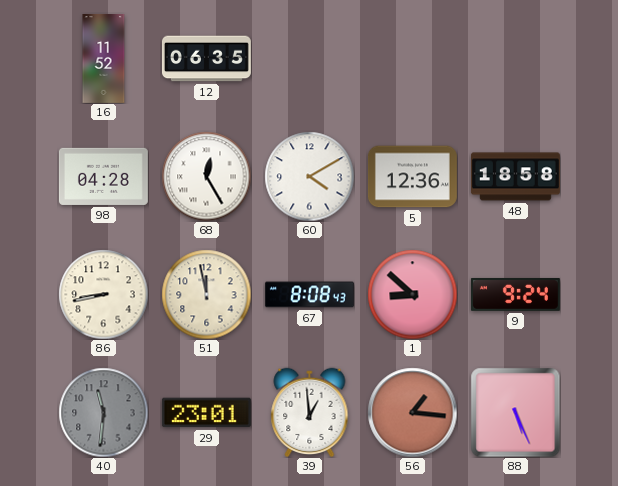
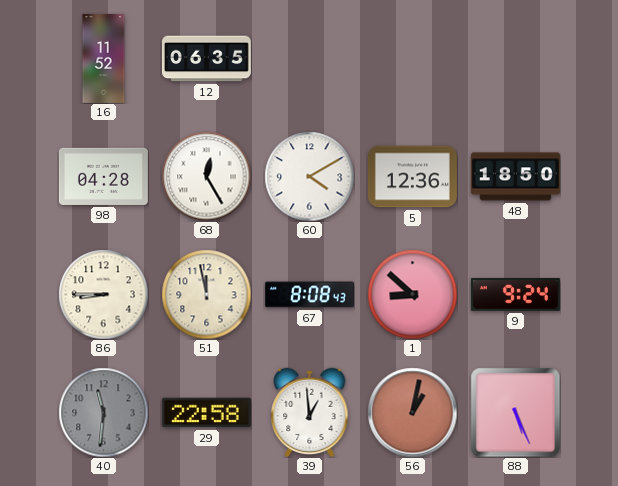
48: 18:58 -> 18:50
86: 8:43 -> 8:45
29: 23:01 -> 22:58
56: 1:16 -> 1:02
